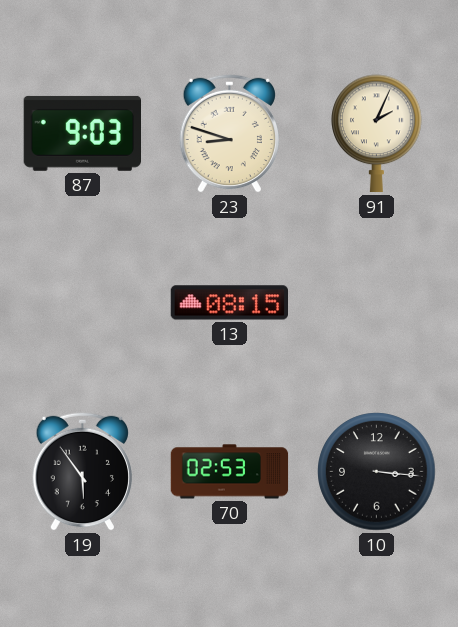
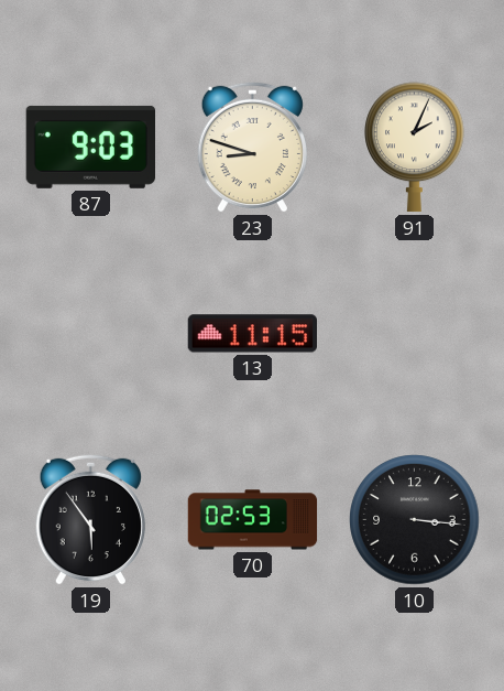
13: 08:15 -> 11:15
